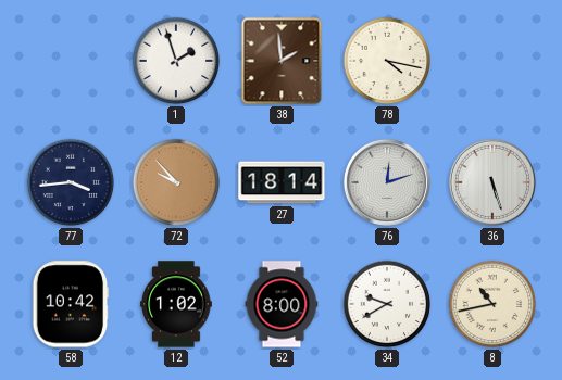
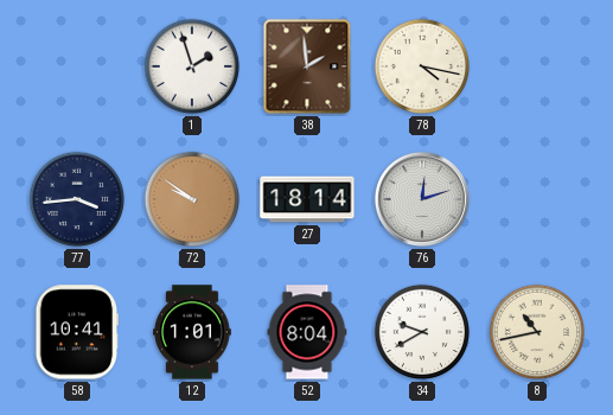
72: 9:53 -> 9:51
36: 5:27 -> none
58: 10:42 -> 10:41
12: 1:02 -> 1:01
52: 8:00 -> 8:04
